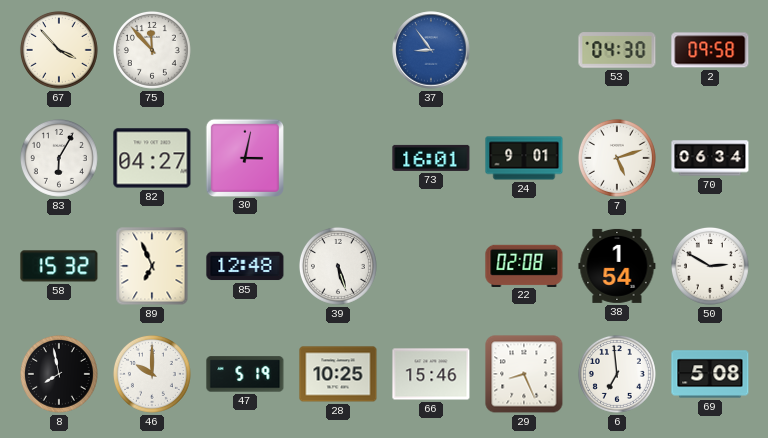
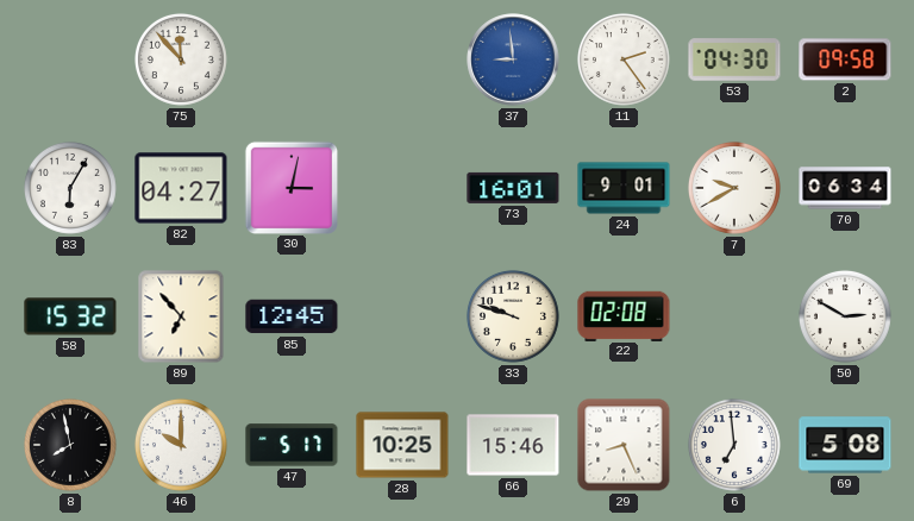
67: 3:53 -> none
37: 8:54 -> 8:59
11: none -> 2:24
7: 5:12 -> 9:40
89: 6:56 -> 6:53
85: 12:48 -> 12:45
39: 5:27 -> none
33: none -> 9:48
38: 1:54 -> none
47: 5:19 -> 5:17
